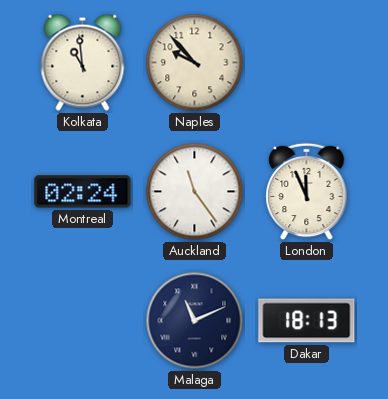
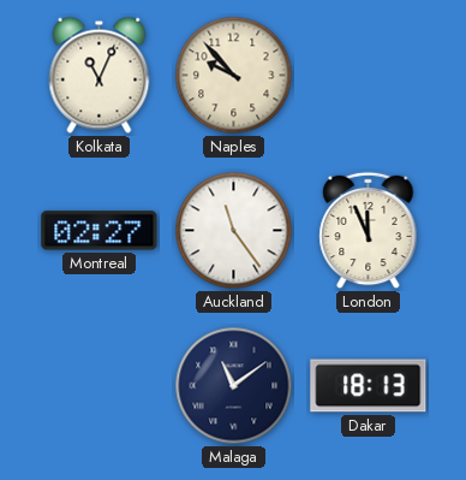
Kolkata: 10:59 -> 11:04
Montreal: 02:24 -> 02:27
Malaga: 11:11 -> 11:09
